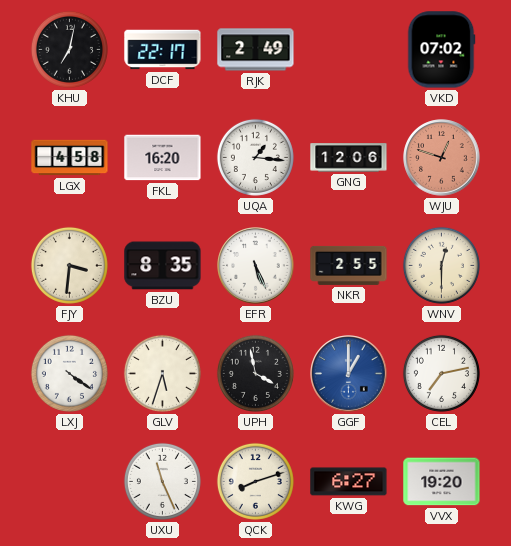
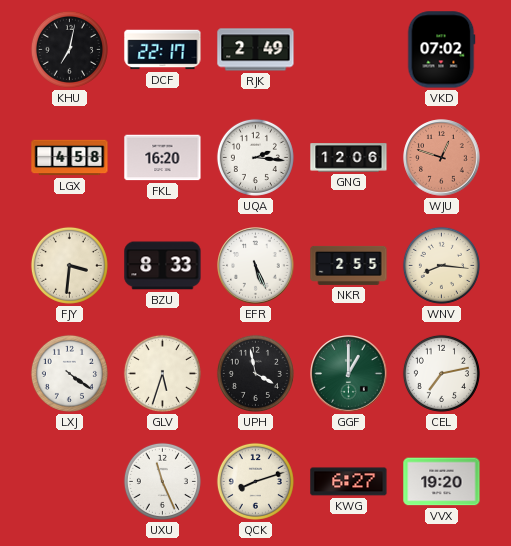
UQA: 1:16 -> 2:16
BZU: 8:35 -> 8:33
WNV: 12:30 -> 8:16
GGF dial: blue -> green
